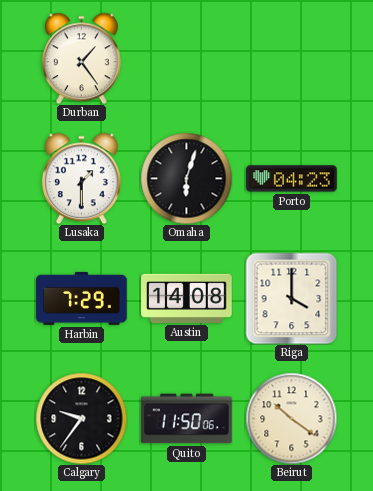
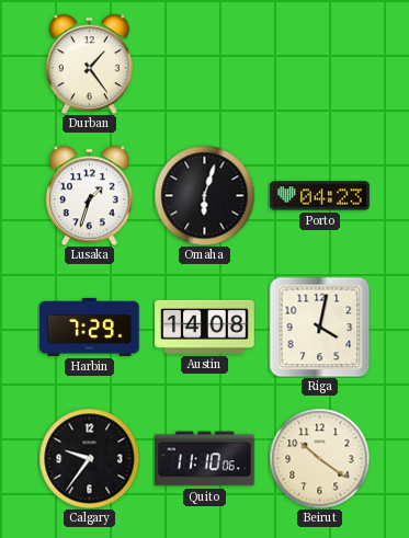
Lusaka: 1:30 -> 1:33
Riga: 4:00 -> 4:02
Quito: 11:50 -> 11:10
